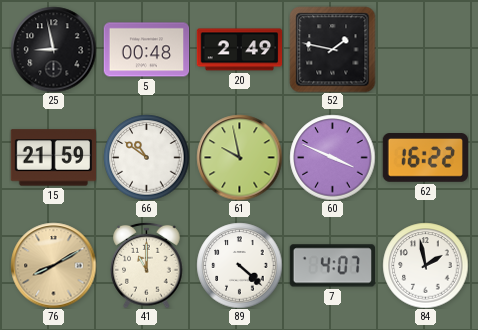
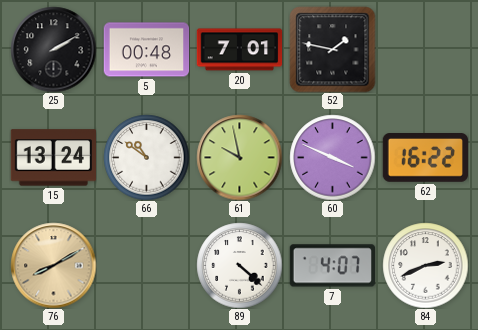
25: 8:58 -> 2:10
20: 2:49 -> 7:01
15: 21:59 -> 13:24
41: 11:00 -> none
84: 1:58 -> 2:41
